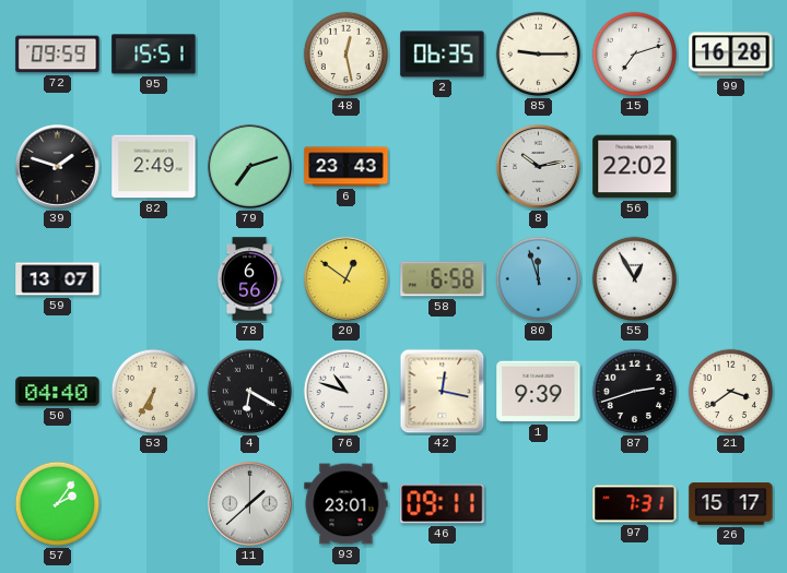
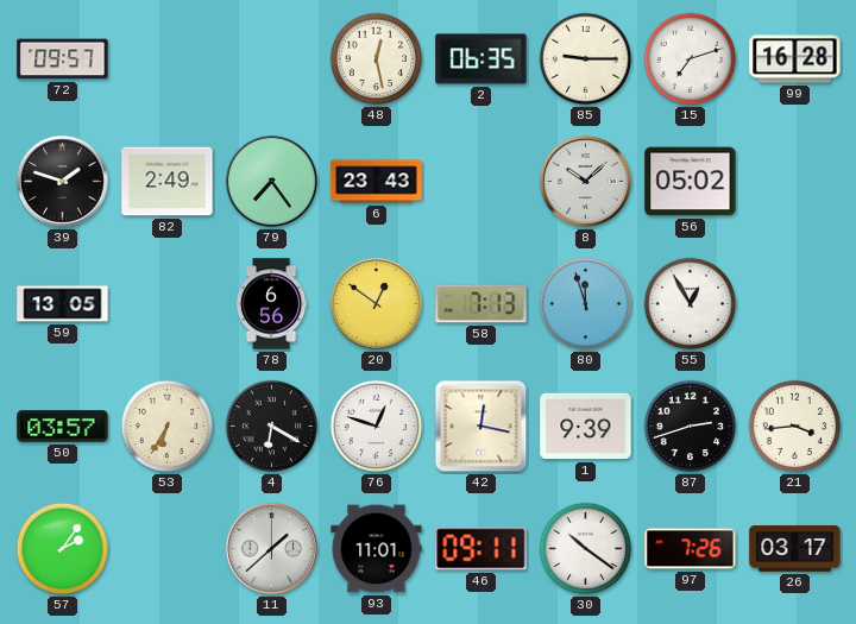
72: 09:59 -> 09:57
95: 15:51 -> none
79: 7:12 -> 7:24
8: 10:13 -> 10:08
56: 22:02 -> 05:02
59: 13:07 -> 13:05
58: 6:58 -> 7:13
50: 04:40 -> 03:57
76: 10:48 -> 12:48
21: 3:39 -> 3:44
93: 23:01 -> 11:01
30: none -> 10:21
97: 7:31 -> 7:26
26: 15:17 -> 03:17
